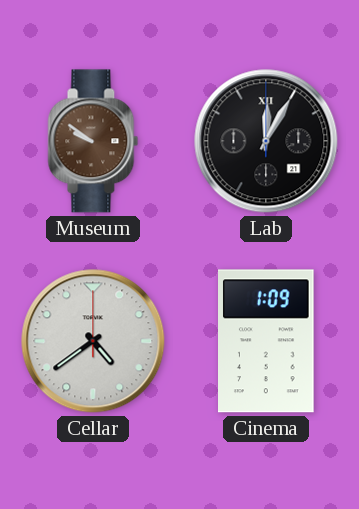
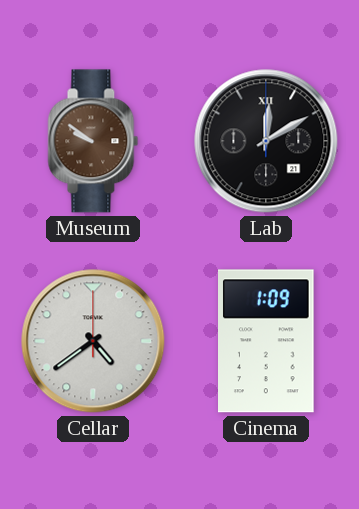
Lab: 12:05 -> 12:10
